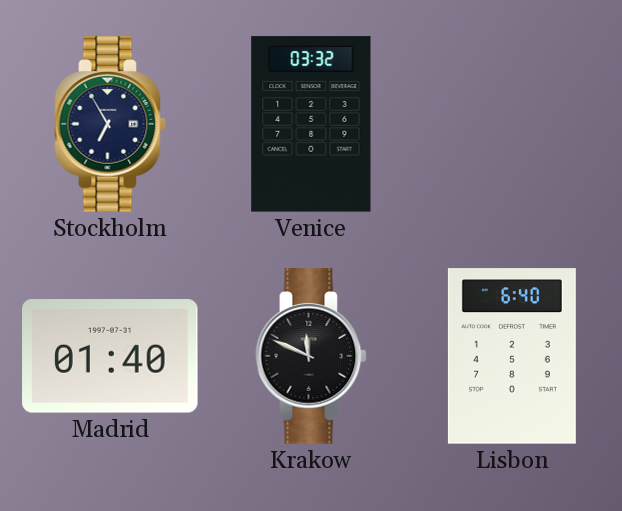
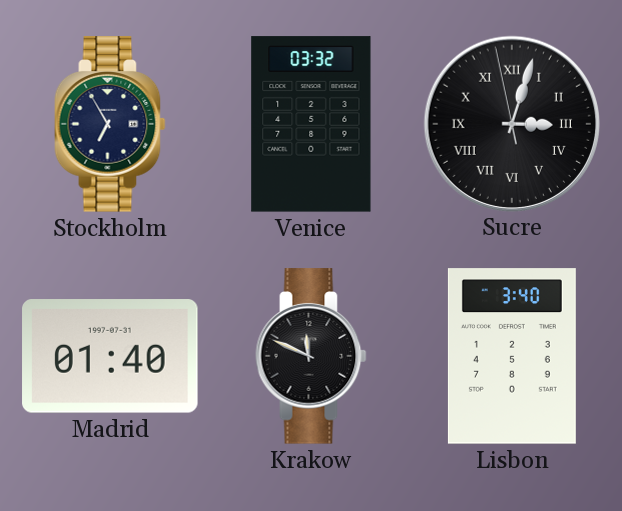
Sucre: none -> 3:02
Lisbon: 6:40 -> 3:40
